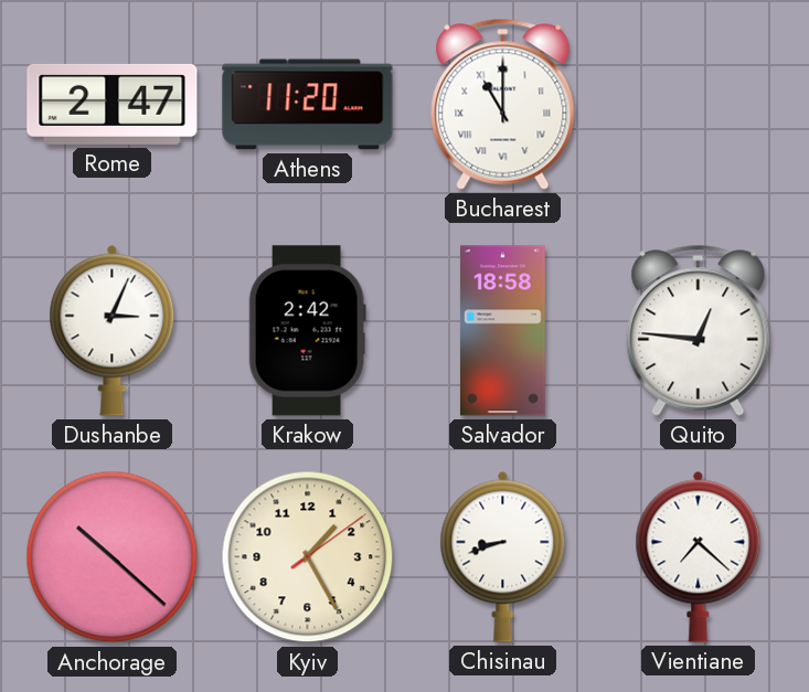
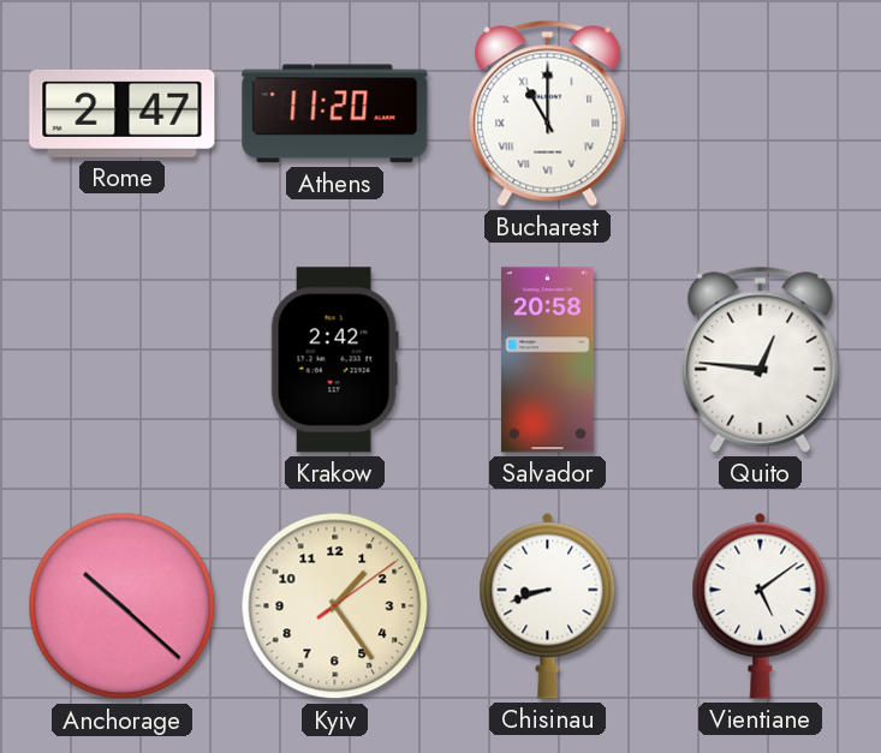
Dushanbe: 3:04 -> none
Salvador: 18:58 -> 20:58
Kyiv: 1:25 -> 1:24
Vientiane: 7:22 -> 5:09
